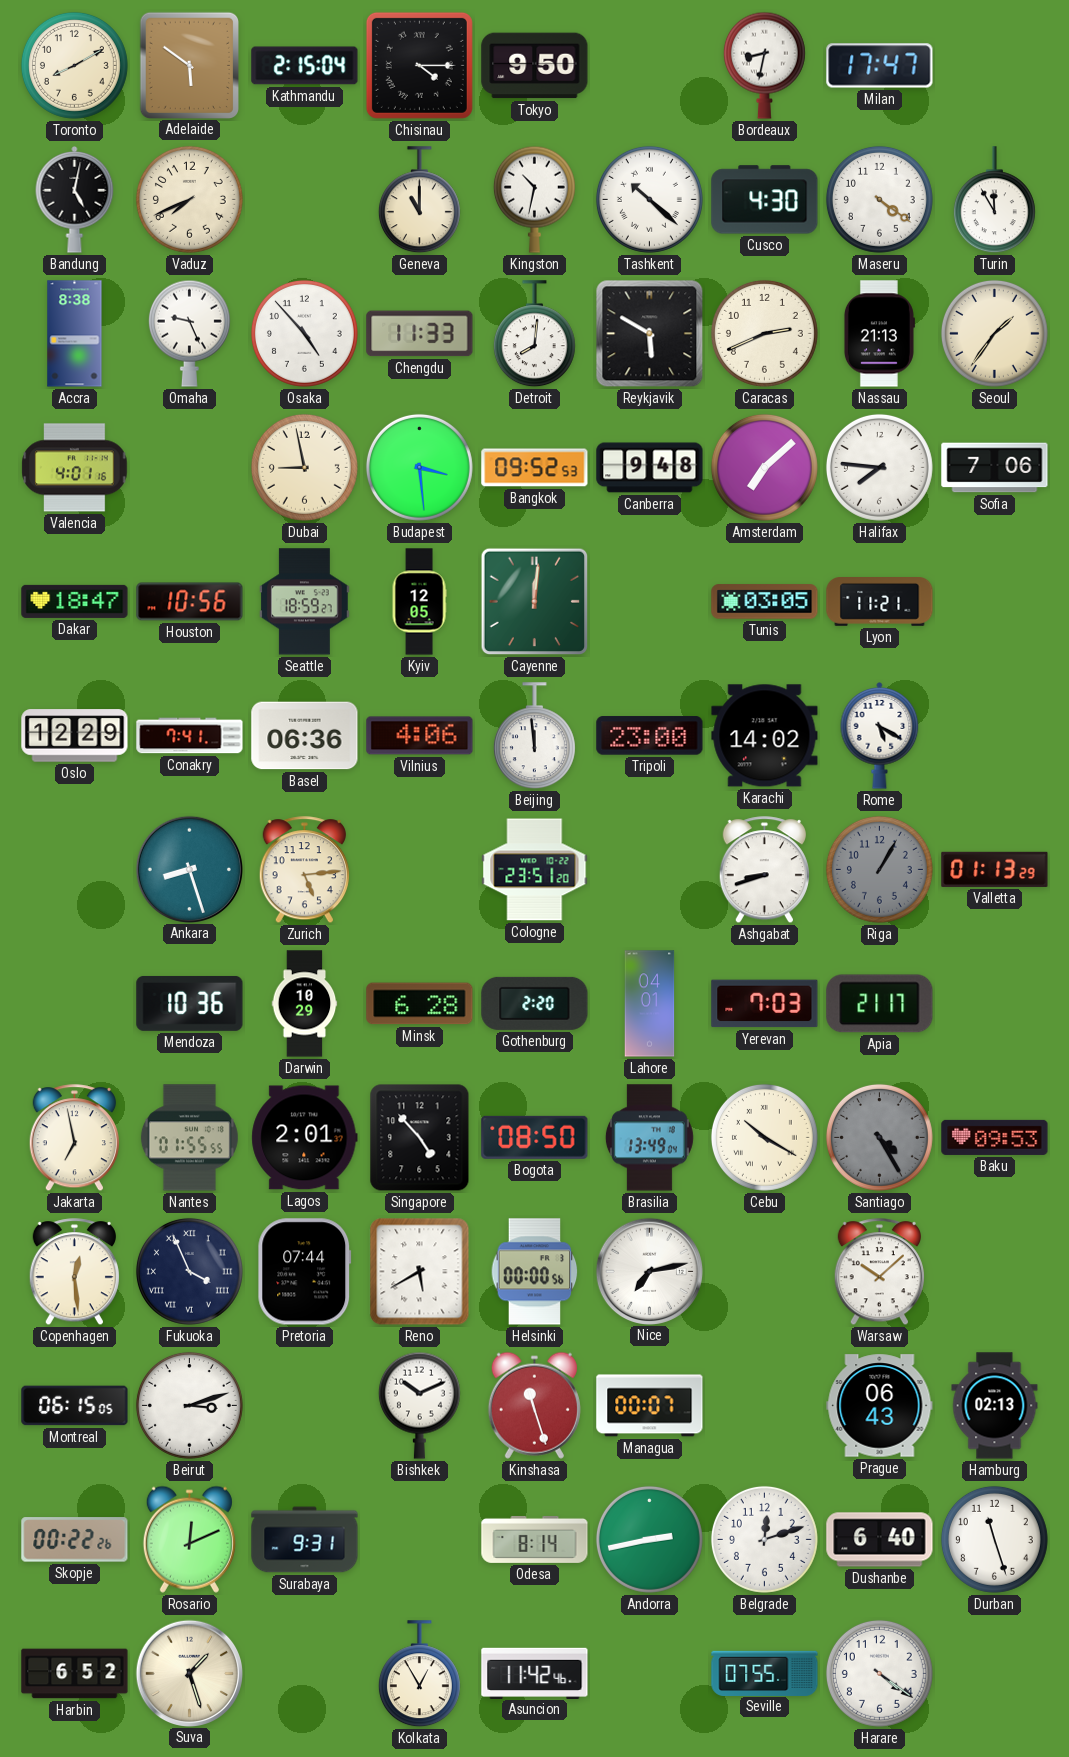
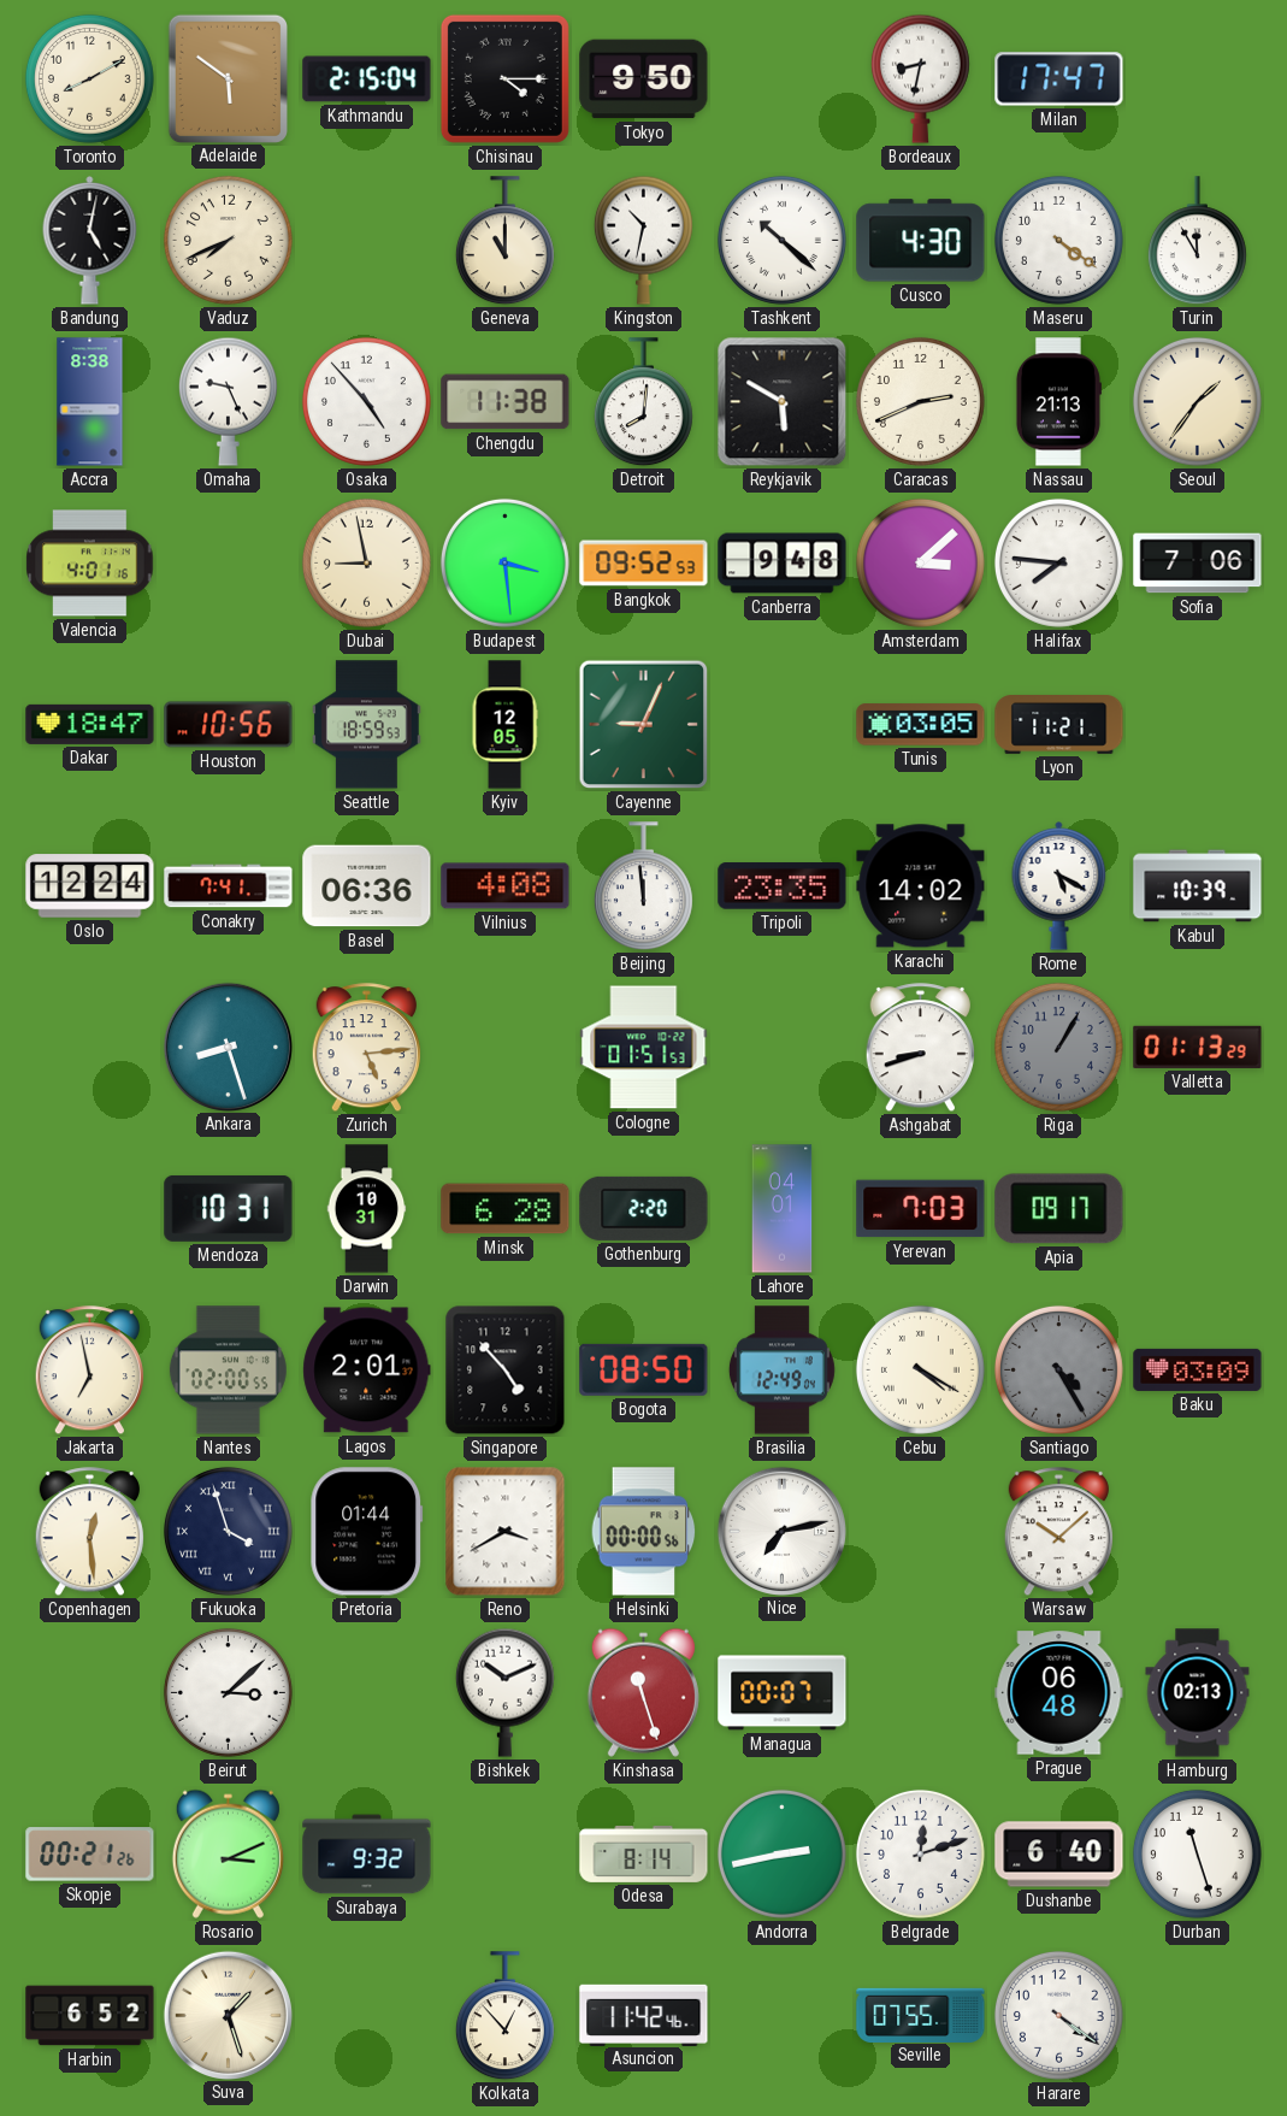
Chengdu: 11:33 -> 11:38
Amsterdam: 7:08 -> 3:08
Seattle: 18:59:27 -> 18:59:53
Cayenne: 12:01 -> 9:04
Oslo: 12:29 -> 12:24
Vilnius: 4:06 -> 4:08
Tripoli: 23:00 -> 23:35
Kabul: none -> 10:39
Cologne: 23:51 -> 01:51
Mendoza: 10:36 -> 10:31
Darwin: 10:29 -> 10:31
Apia: 21:17 -> 09:17
Nantes: 01:55 -> 02:00
Brasilia: 13:49 -> 12:49
Cebu: 10:20 -> 4:20
Baku: 09:53 -> 03:09
Fukuoka: 3:56 -> 3:57
Pretoria: 07:44 -> 01:44
Reno: 5:40 -> 3:40
Montreal: 06:15 -> none
Beirut: 3:12 -> 3:08
Prague: 06:43 -> 06:48
Skopje: 00:22 -> 00:21
Rosario: 12:11 -> 3:11
Surabaya: 9:31 -> 9:32
Kolkata: 12:55 -> 12:53
